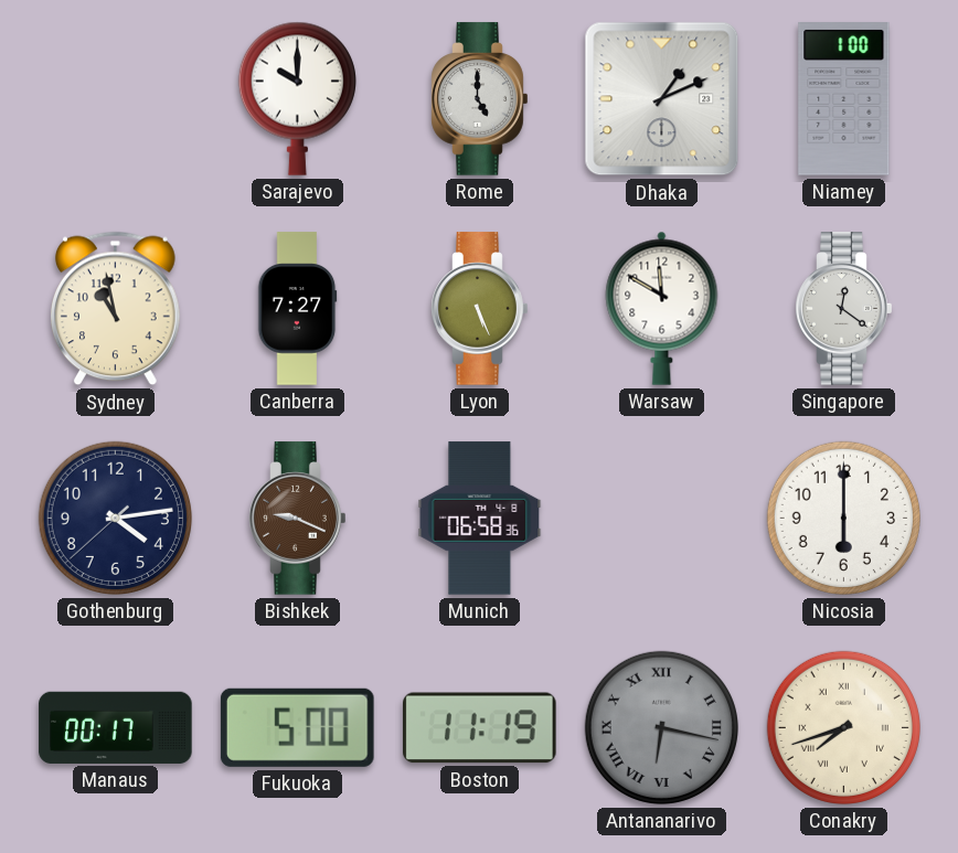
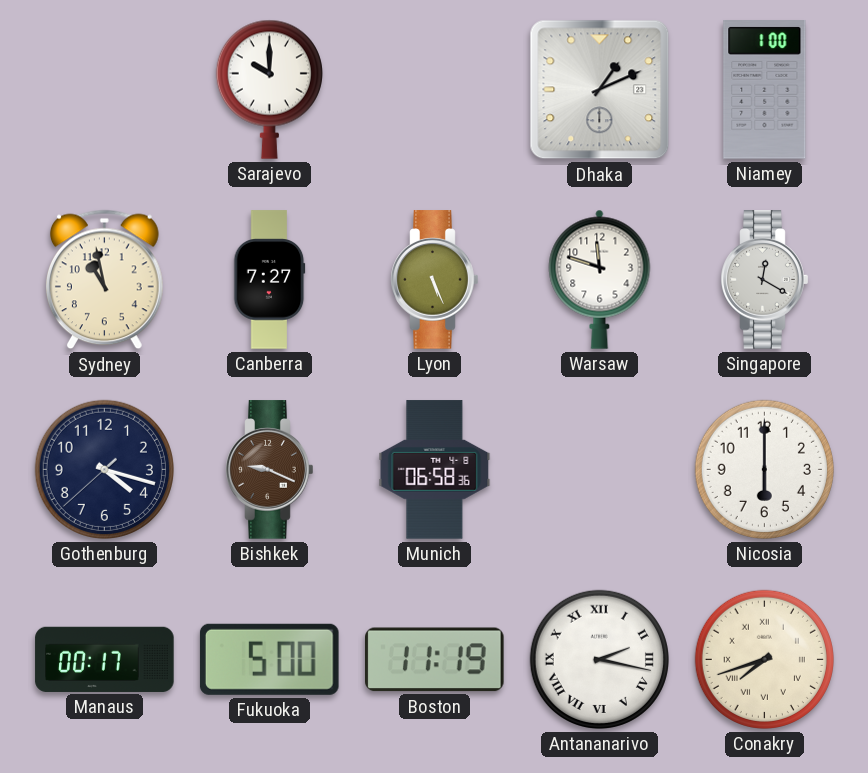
Rome: 5:00 -> none
Warsaw: 11:50 -> 11:48
Singapore: 12:21 -> 12:20
Gothenburg: 4:13 -> 4:17
Antananarivo: 6:17 -> 2:17
Antananarivo dial: grey -> white
